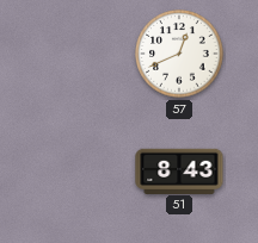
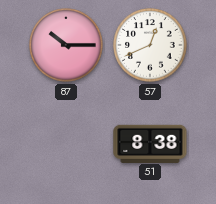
87: none -> 10:15
51: 8:43 -> 8:38
